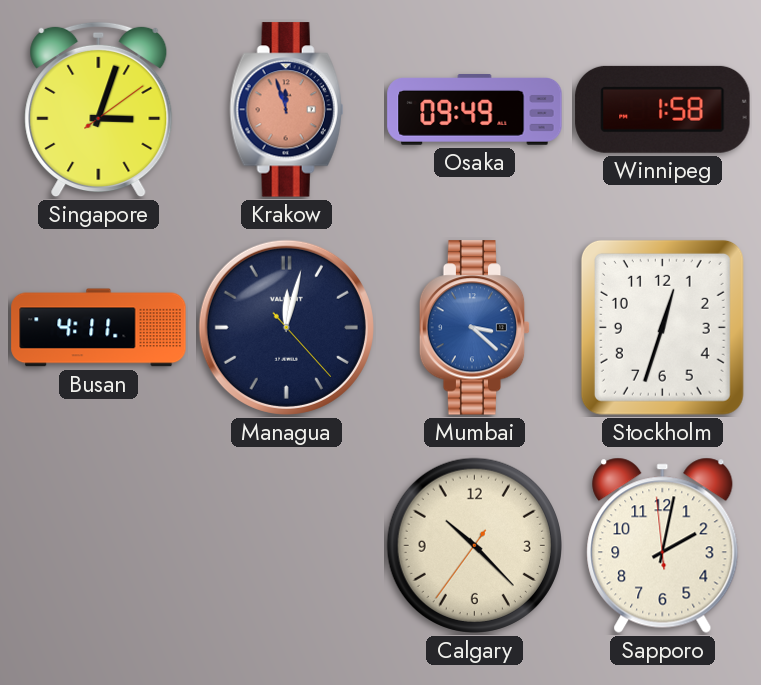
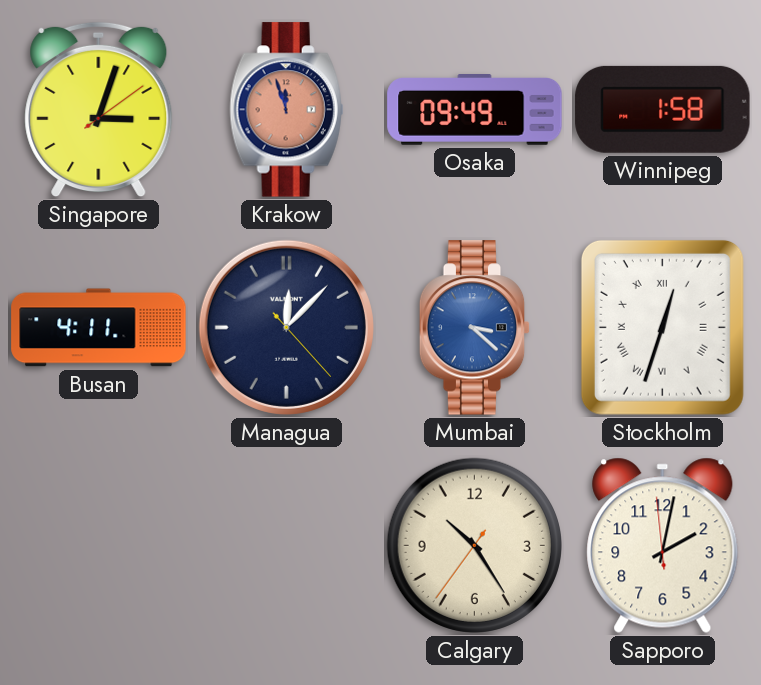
Managua: 12:02 -> 12:07
Stockholm numerals: Arabic -> Roman
Calgary: 10:22 -> 10:24
